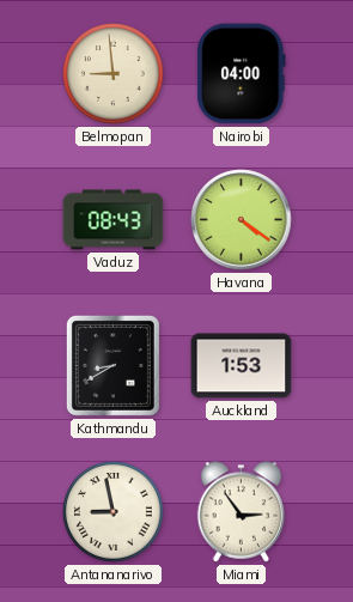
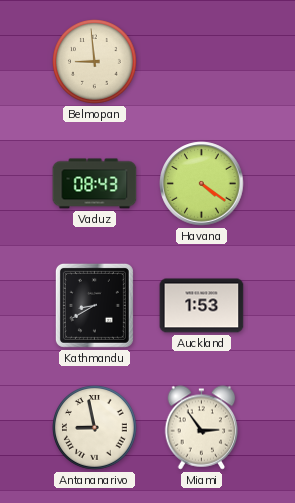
Nairobi: 04:00 -> none
